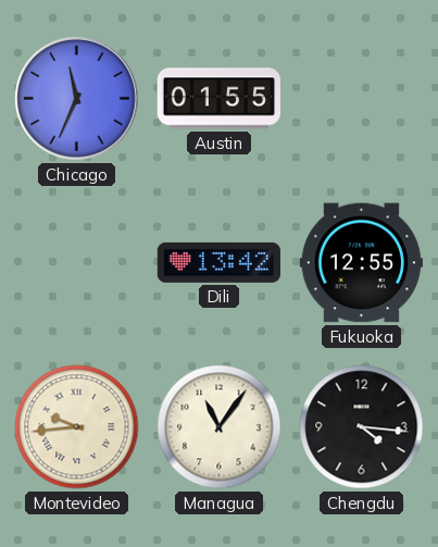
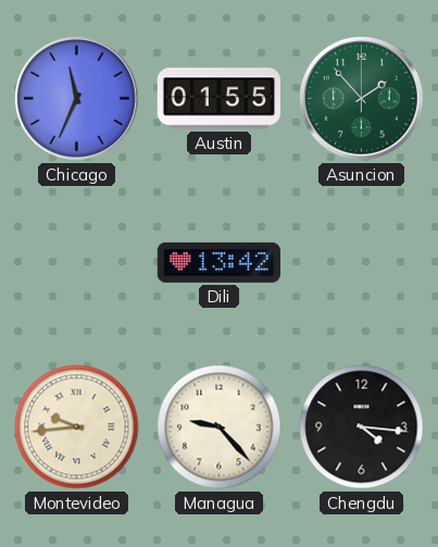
Asuncion: none -> 1:53
Fukuoka: 12:55 -> none
Managua: 11:06 -> 9:23
